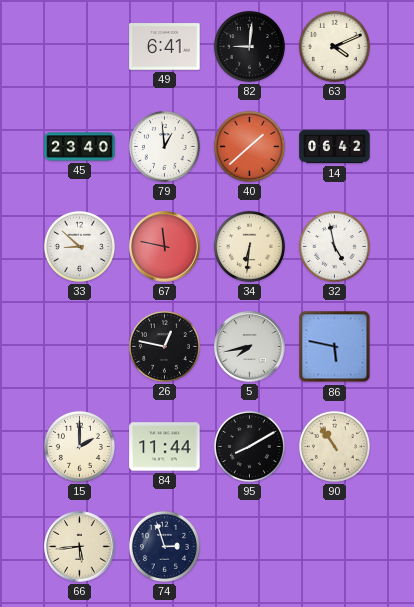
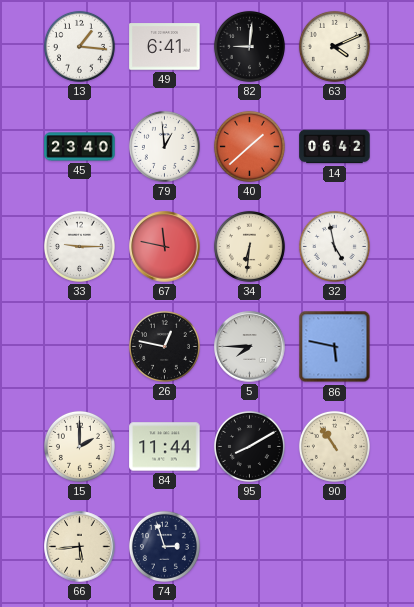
13: none -> 1:16
33: 8:52 -> 9:15
5: 7:43 -> 7:45
